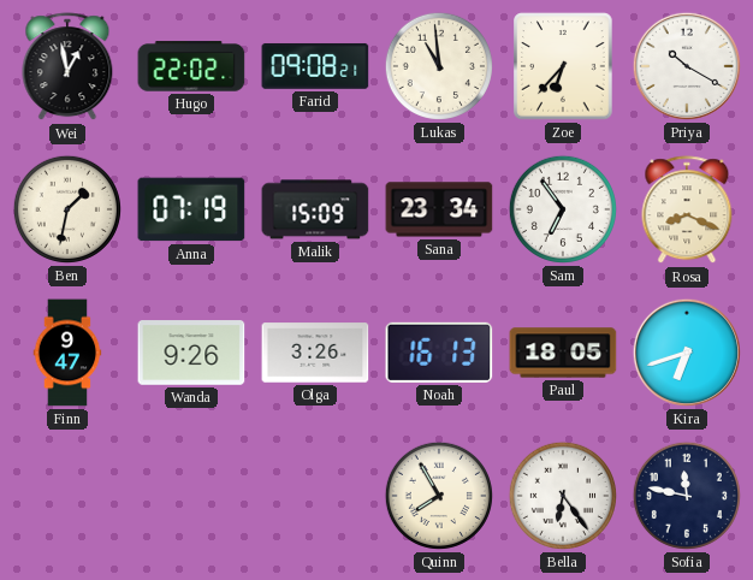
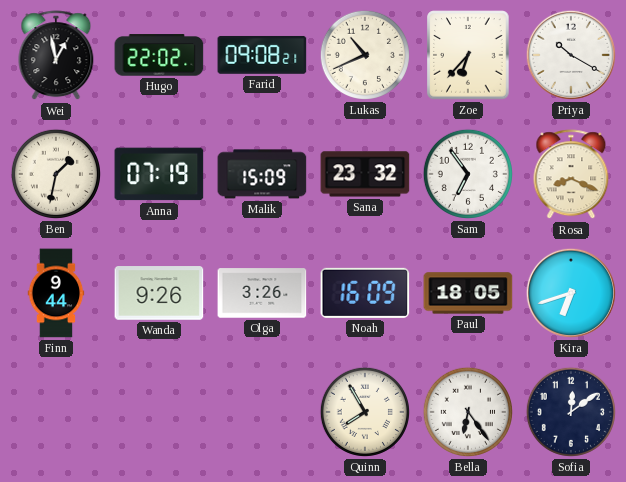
Lukas: 10:59 -> 10:41
Sana: 23:34 -> 23:32
Finn: 9:47 -> 9:44
Noah: 16:13 -> 16:09
Sofia: 11:47 -> 12:09
